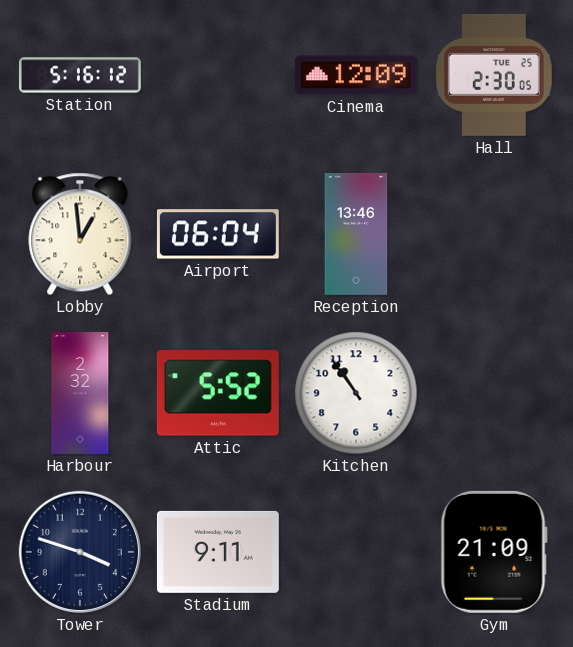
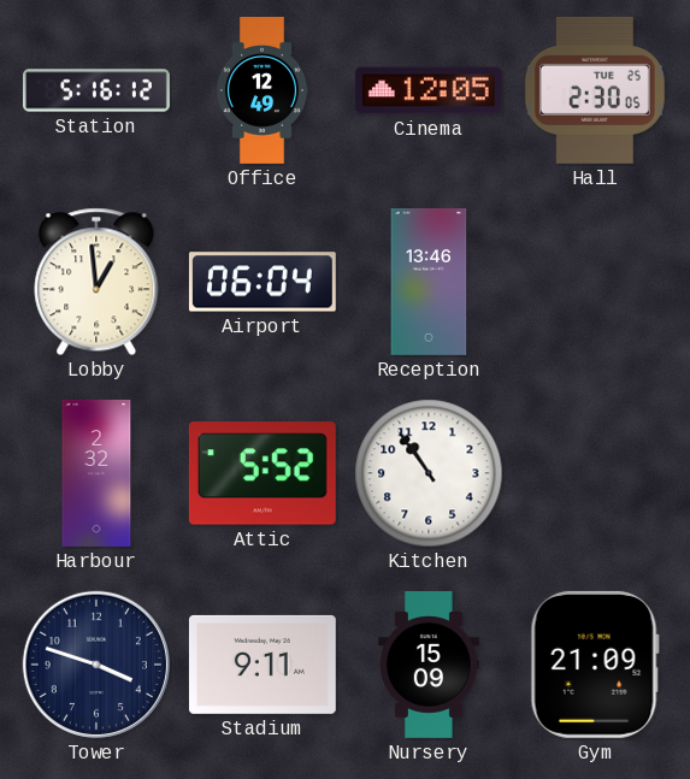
Office: none -> 12:49
Cinema: 12:09 -> 12:05
Nursery: none -> 15:09
